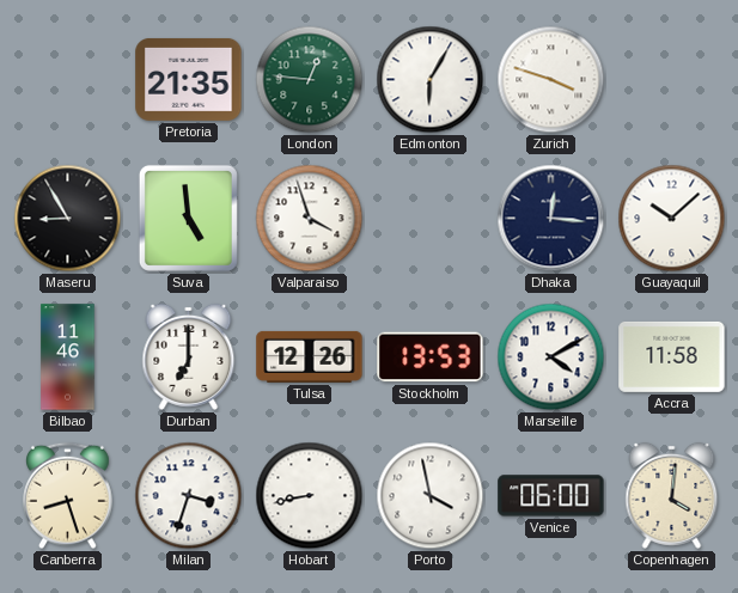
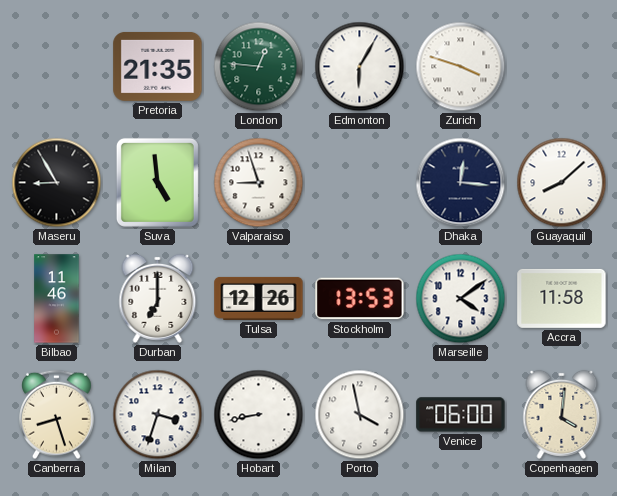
Valparaiso: 3:57 -> 8:57
Guayaquil: 10:08 -> 8:08
Marseille: 4:10 -> 4:09
